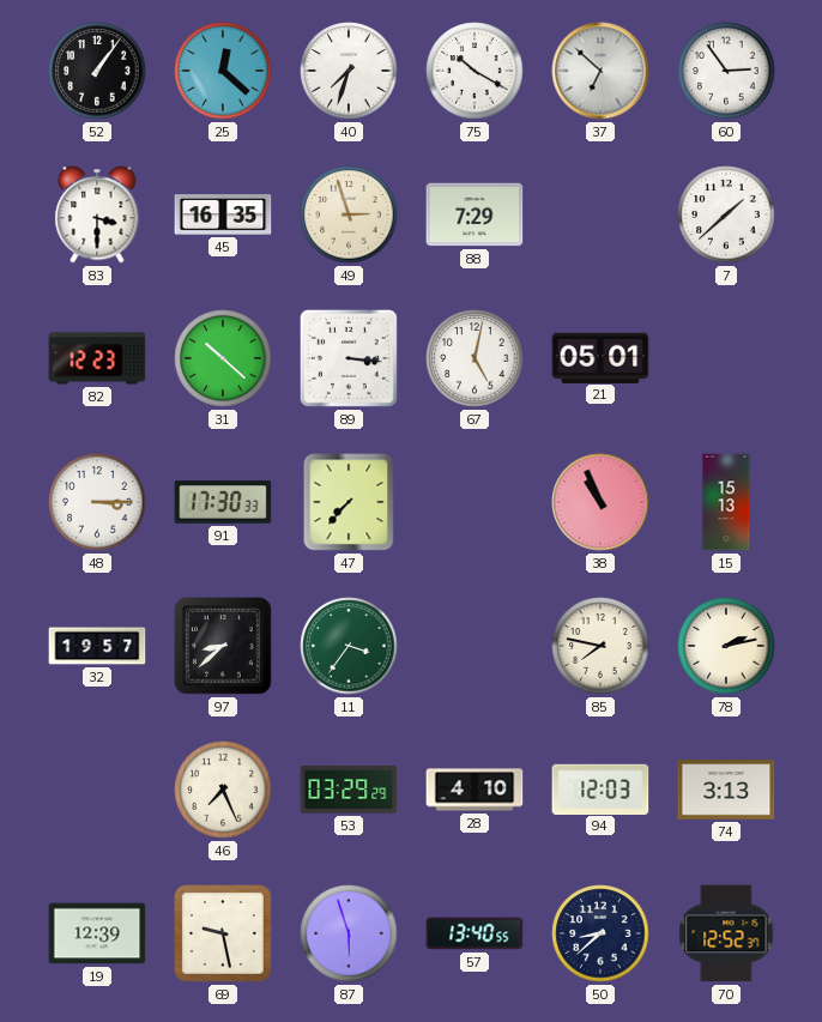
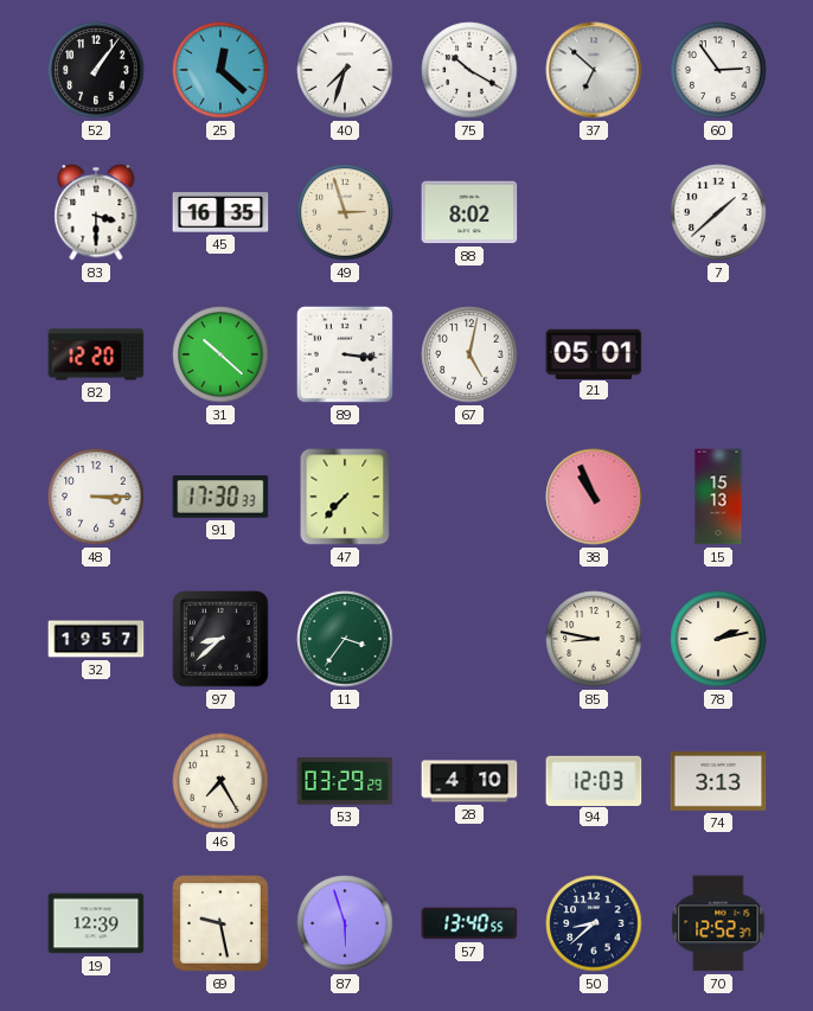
88: 7:29 -> 8:02
82: 12:23 -> 12:20
85: 7:47 -> 8:47
46: 7:26 -> 7:25
